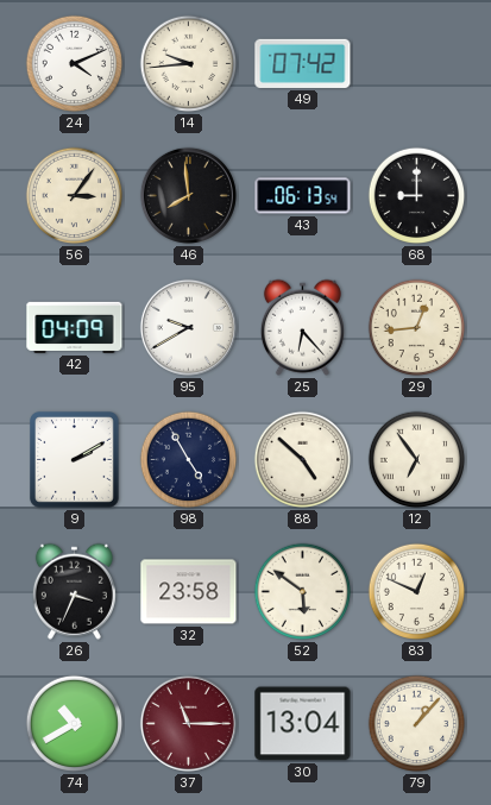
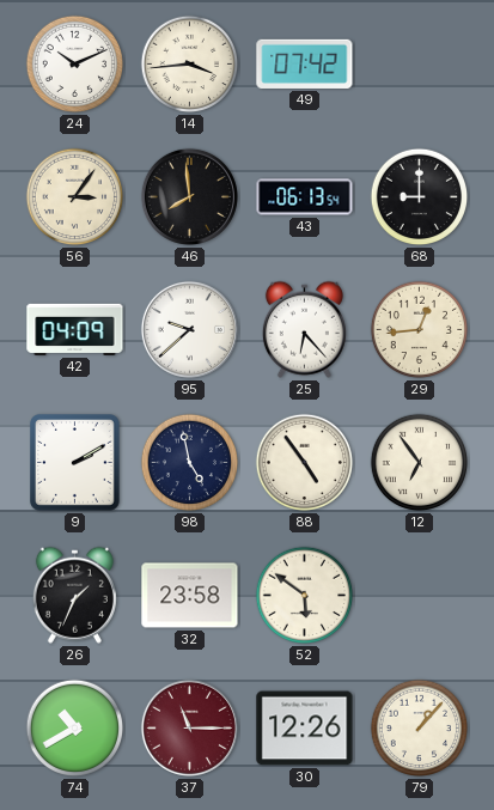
24: 4:11 -> 10:11
14: 9:44 -> 3:44
95: 9:40 -> 9:38
98: 4:55 -> 4:58
88: 4:52 -> 4:54
26: 3:34 -> 1:34
83: 12:49 -> none
30: 13:04 -> 12:26
